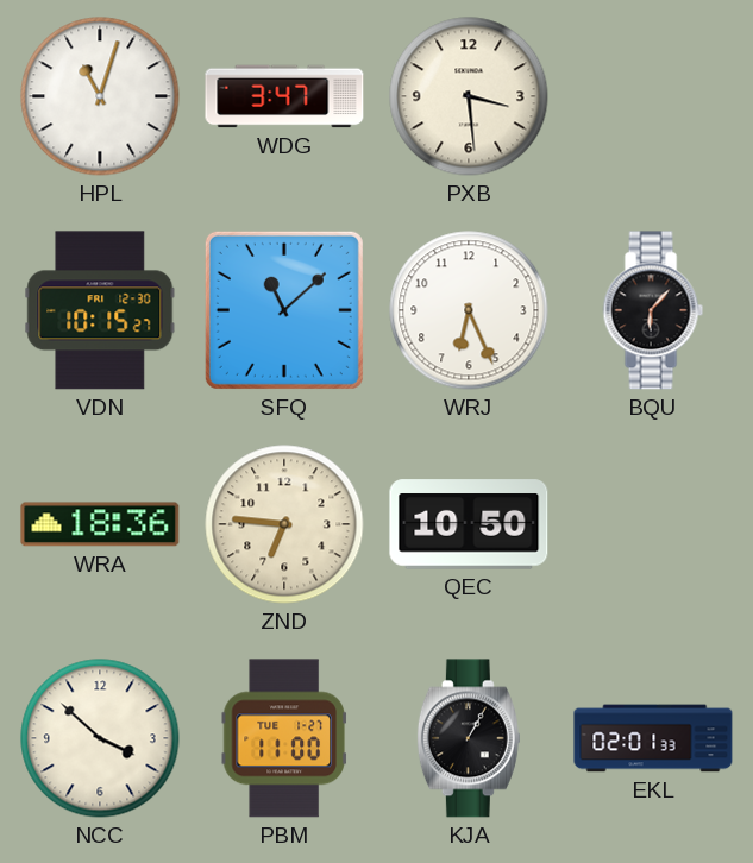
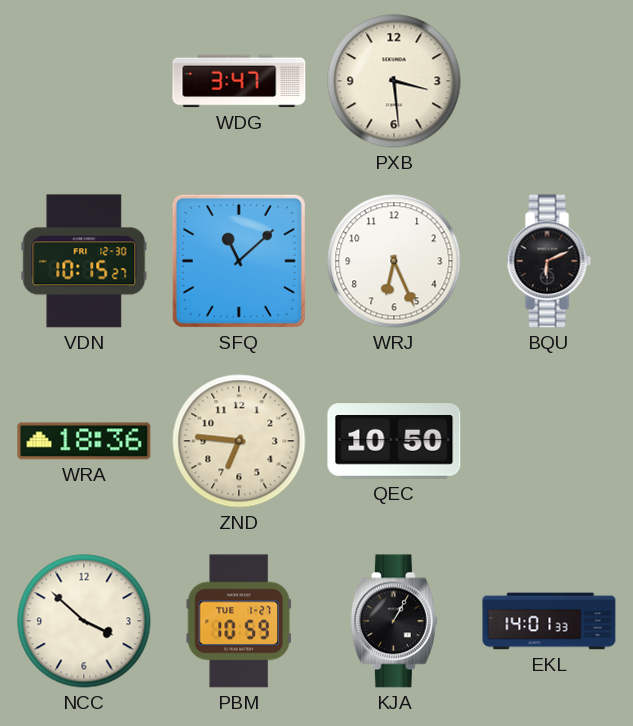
HPL: 11:03 -> none
BQU: 6:07 -> 6:11
PBM: 11:00 -> 10:59
EKL: 02:01 -> 14:01
